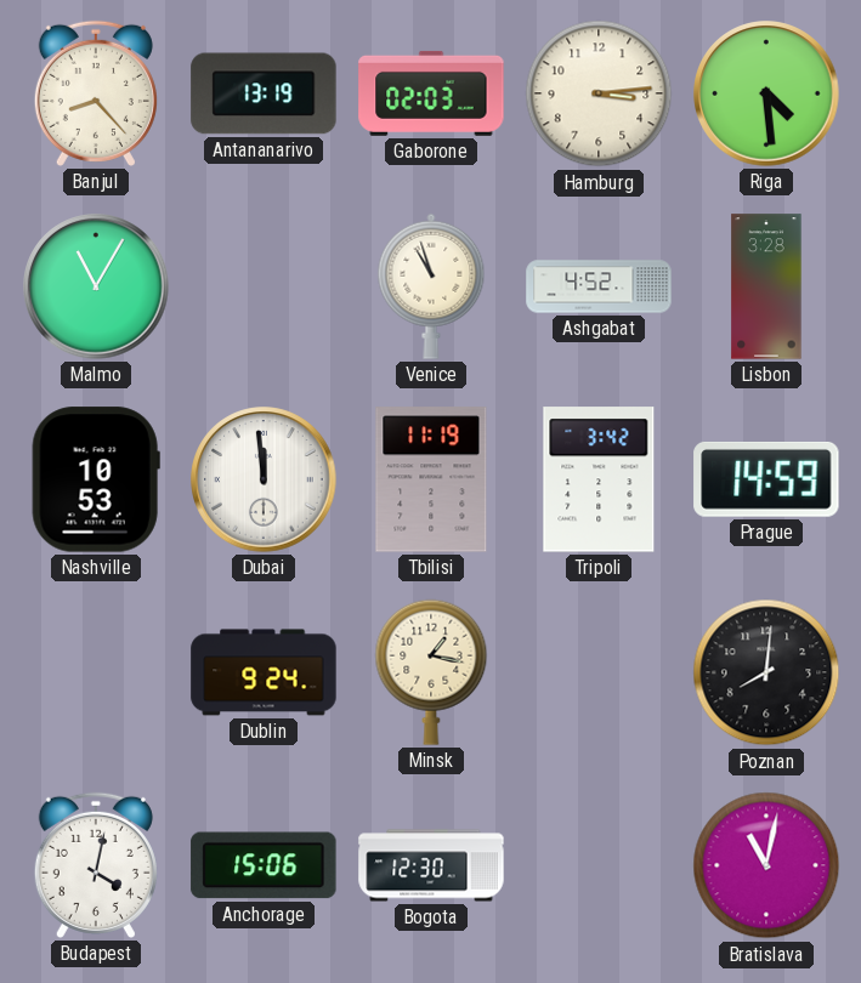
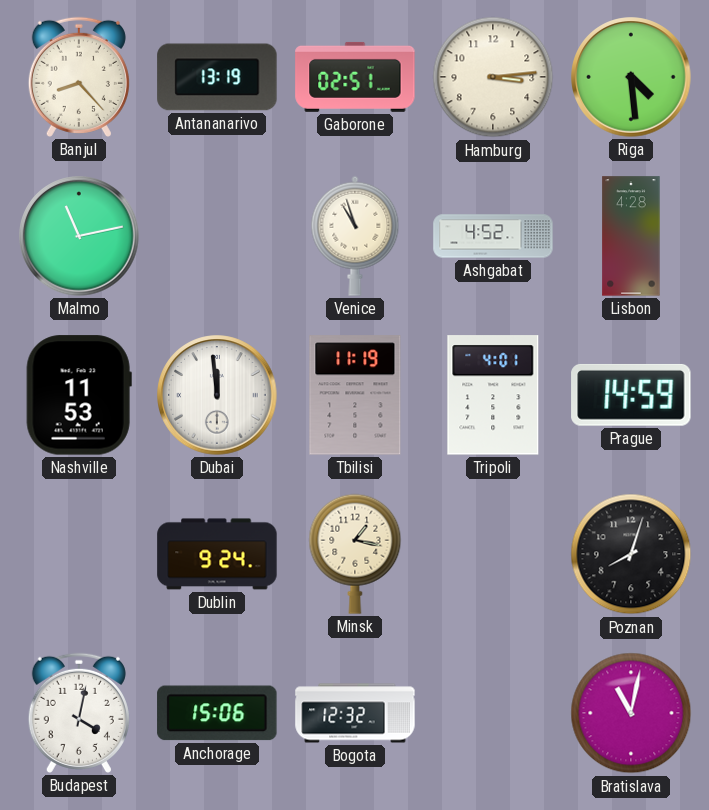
Gaborone: 02:03 -> 02:51
Malmo: 11:05 -> 11:13
Lisbon: 3:28 -> 4:28
Nashville: 10:53 -> 11:53
Tripoli: 3:42 -> 4:01
Poznan: 8:01 -> 8:03
Bogota: 12:30 -> 12:32
